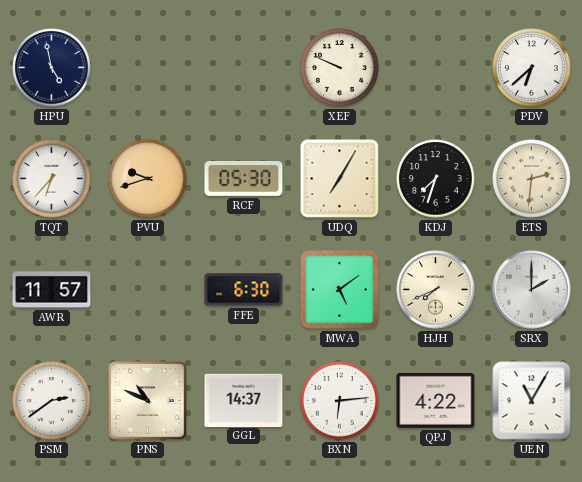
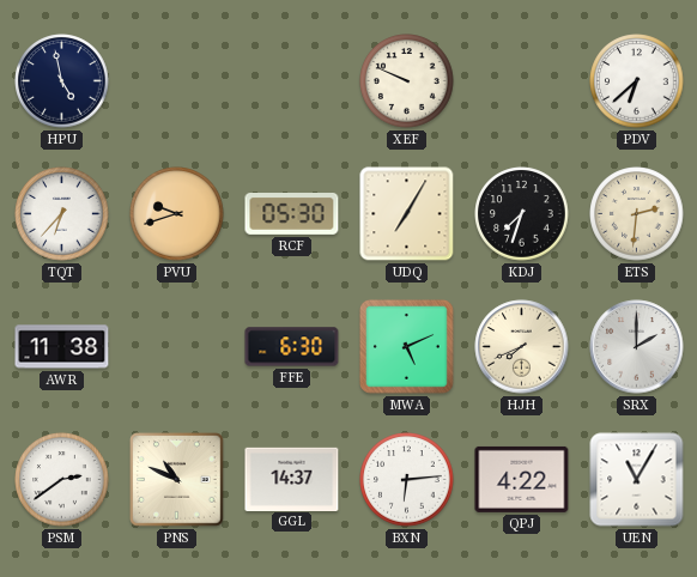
AWR: 11:57 -> 11:38
MWA: 5:09 -> 5:11
